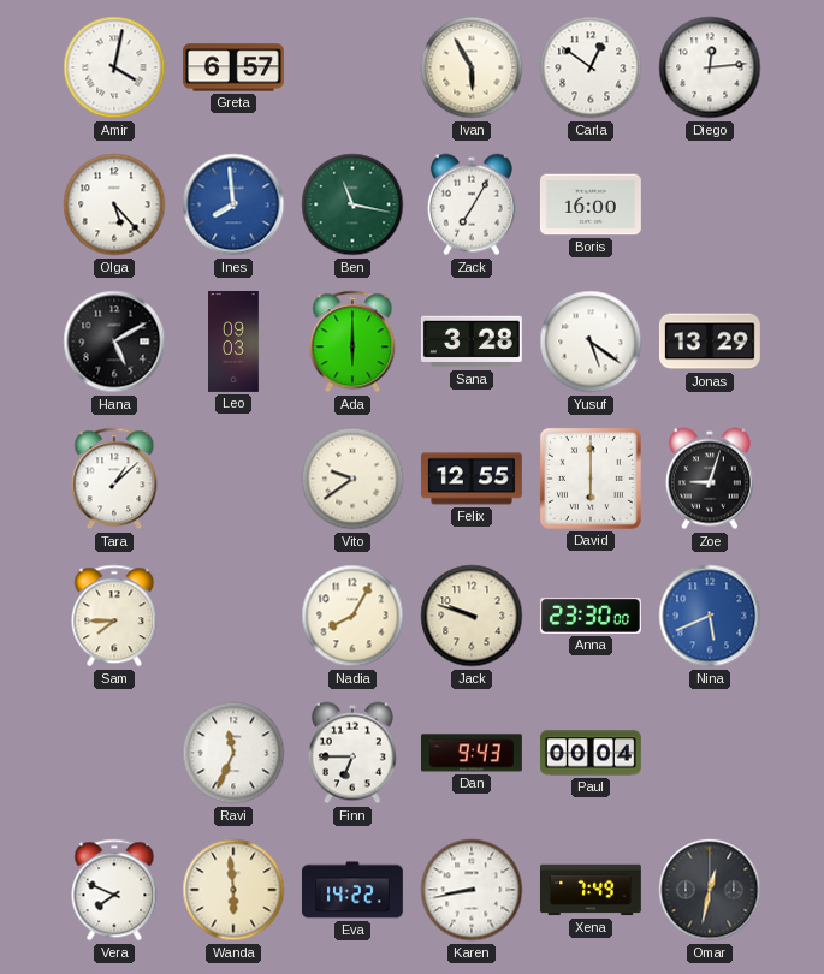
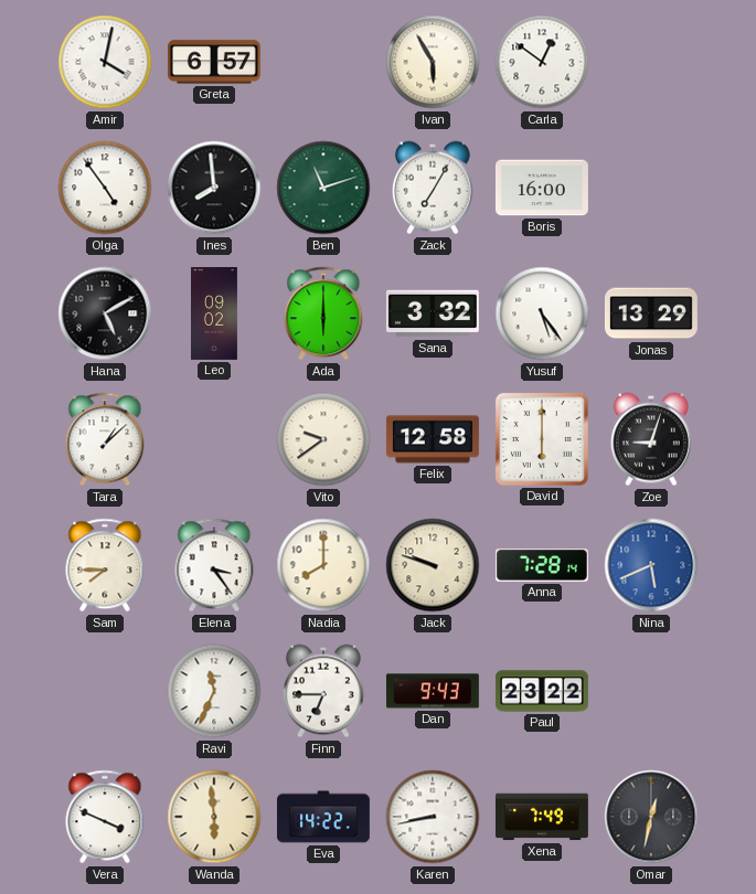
Diego: 12:14 -> none
Olga: 5:23 -> 4:54
Ines dial: blue -> black
Ben: 11:17 -> 11:12
Leo: 09:03 -> 09:02
Sana: 3:28 -> 3:32
Yusuf: 5:21 -> 5:24
Felix: 12:55 -> 12:58
Elena: none -> 3:24
Nadia: 8:05 -> 8:00
Anna: 23:30 -> 7:28
Paul: 00:04 -> 23:22
Vera: 7:49 -> 3:49
